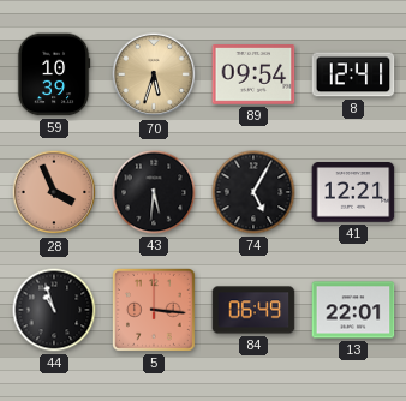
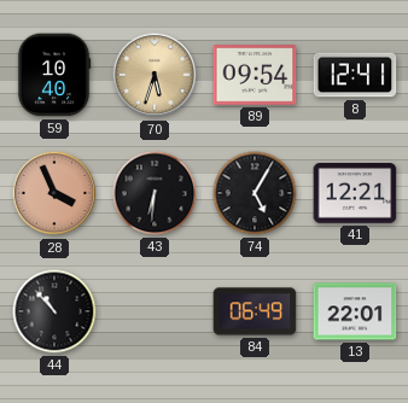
59: 10:39 -> 10:40
43: 5:31 -> 6:31
44: 10:57 -> 10:53
5: 3:16 -> none
